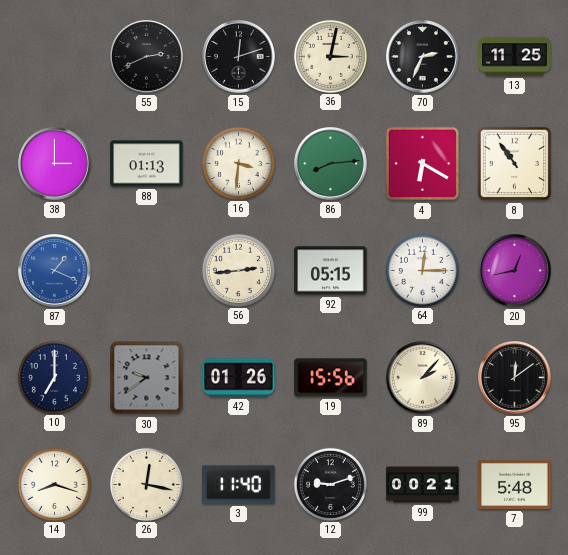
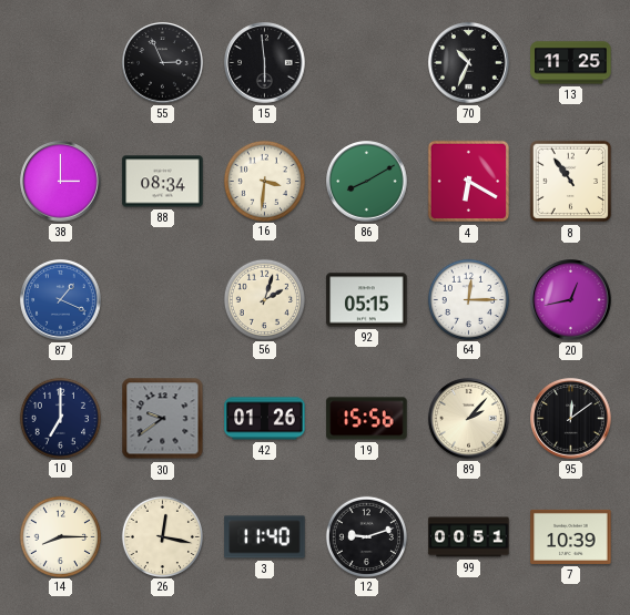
55: 2:41 -> 2:56
15: 12:12 -> 5:59
36: 3:02 -> none
70: 2:34 -> 10:34
88: 01:13 -> 08:34
86: 8:14 -> 8:10
56: 2:44 -> 2:03
14: 8:18 -> 8:15
99: 00:21 -> 00:51
7: 5:48 -> 10:39
